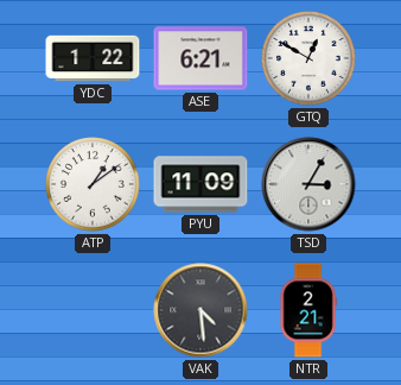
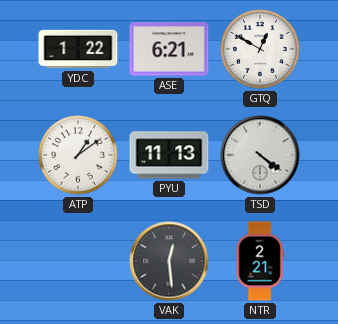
PYU: 11:09 -> 11:13
TSD: 3:05 -> 4:21
VAK: 4:29 -> 12:29
